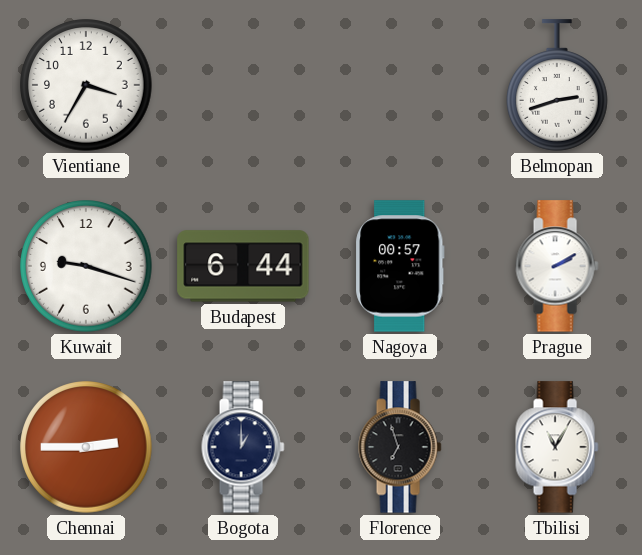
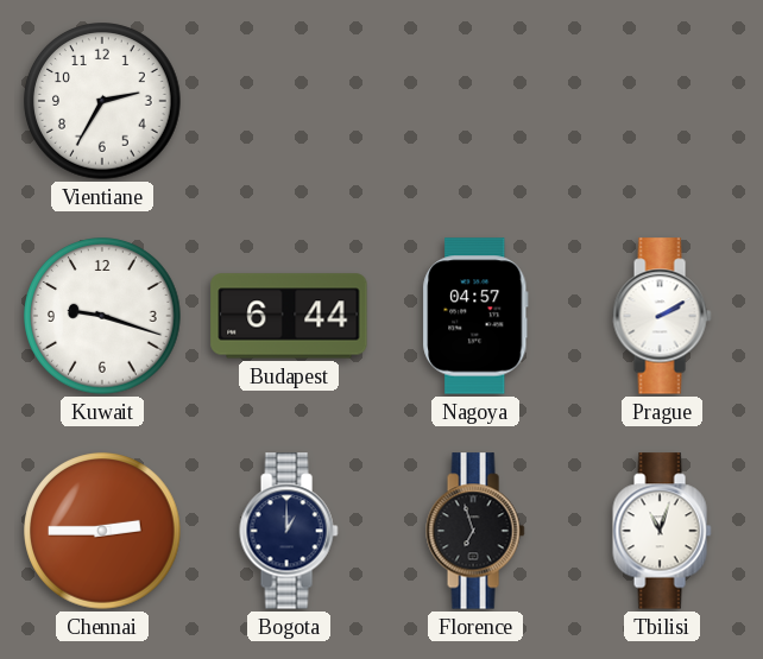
Vientiane: 3:35 -> 2:35
Belmopan: 2:42 -> none
Nagoya: 00:57 -> 04:57
Tbilisi: 11:05 -> 11:03
